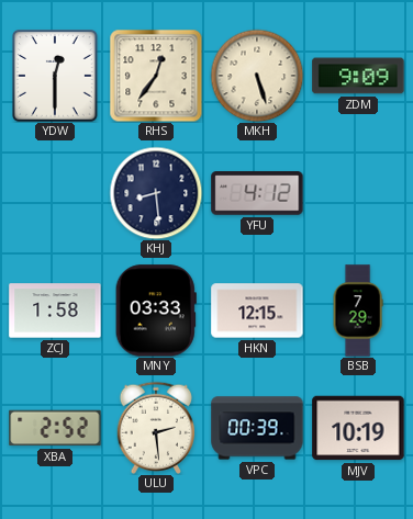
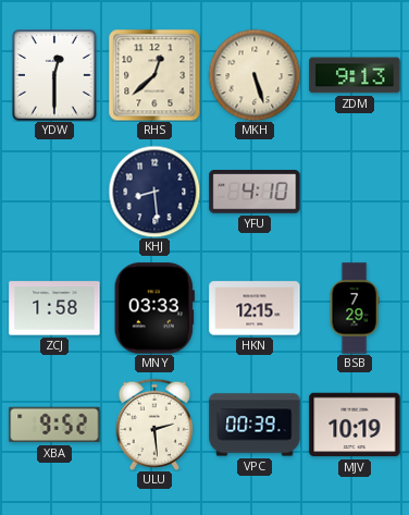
RHS: 12:36 -> 12:38
ZDM: 9:09 -> 9:13
YFU: 4:12 -> 4:10
XBA: 2:52 -> 9:52
